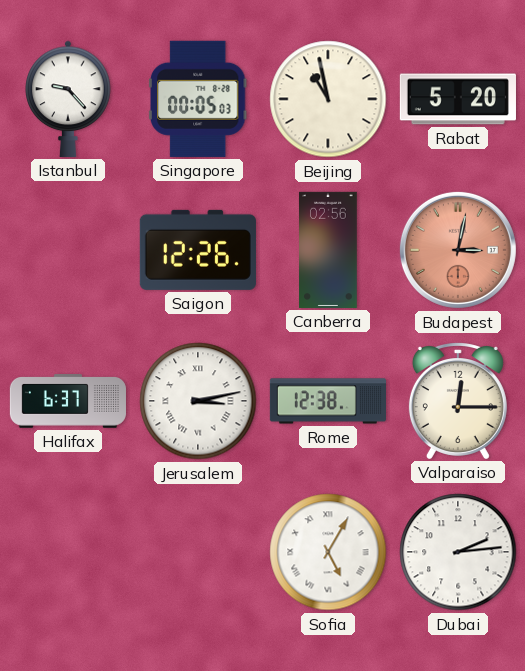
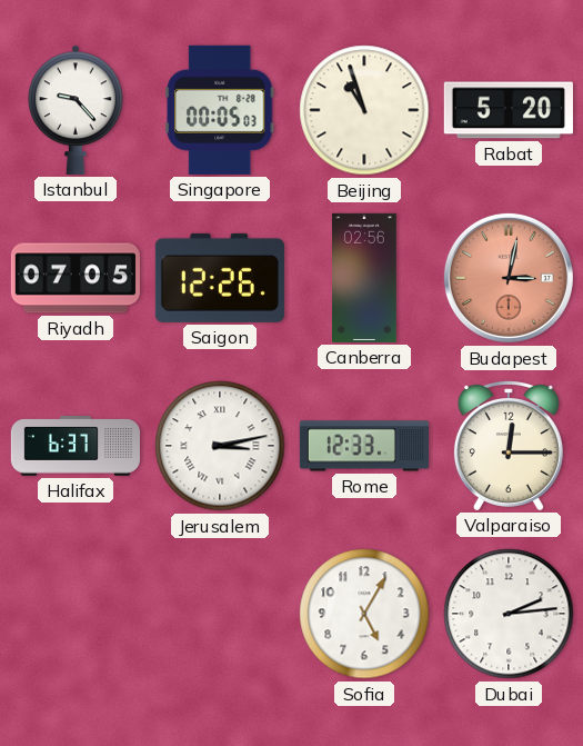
Beijing: 10:58 -> 10:57
Riyadh: none -> 07:05
Rome: 12:38 -> 12:33
Sofia numerals: Roman -> Arabic
